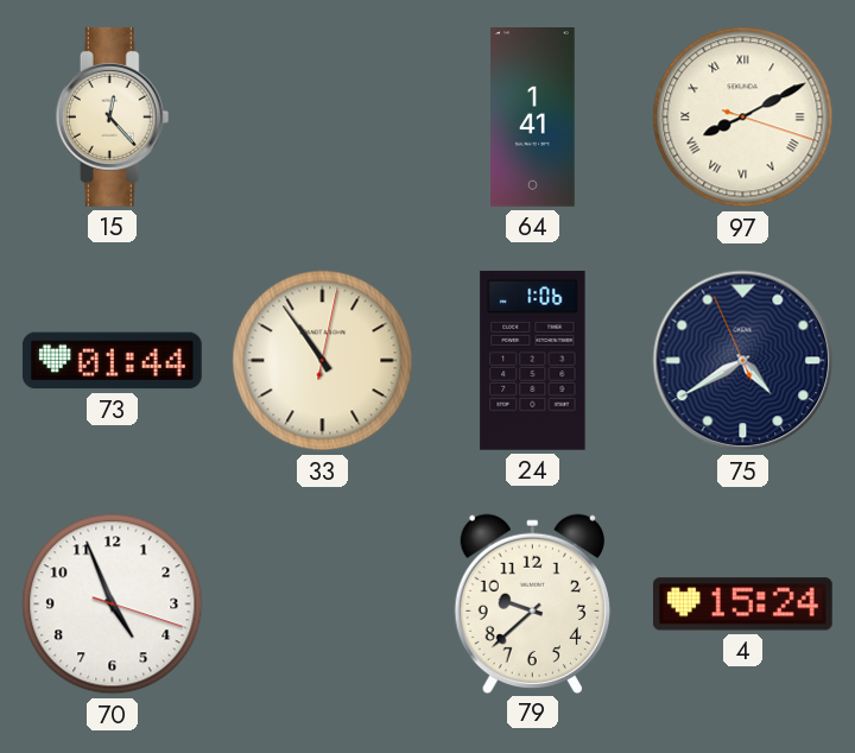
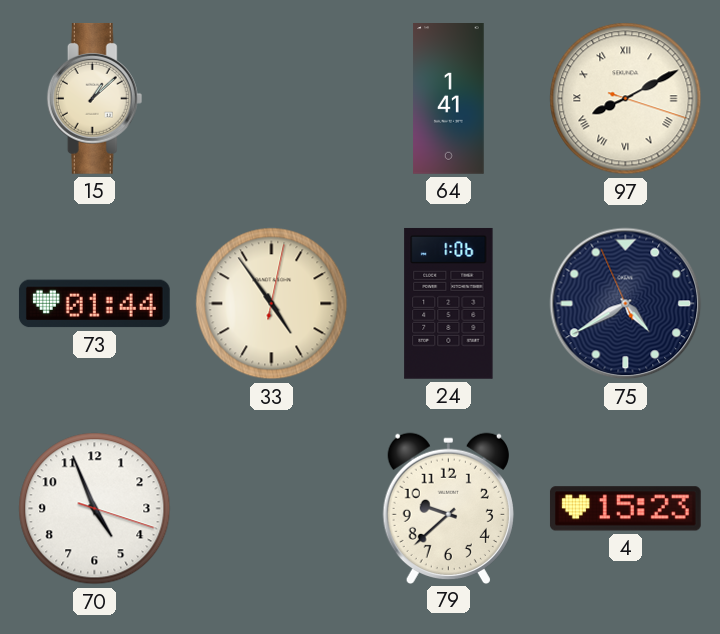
15: 12:23 -> 1:08
33: 10:54 -> 4:54
4: 15:24 -> 15:23
